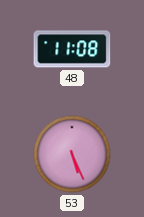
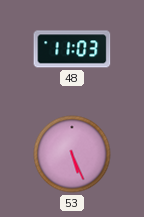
48: 11:08 -> 11:03
